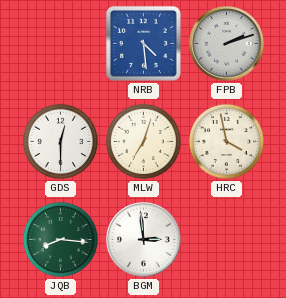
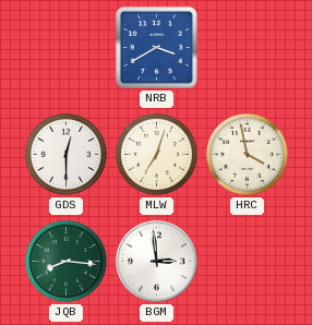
NRB: 4:29 -> 3:40
FPB: 2:12 -> none
